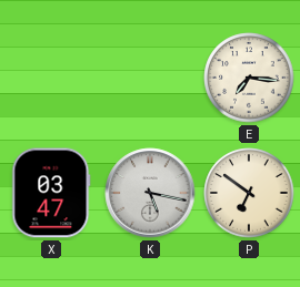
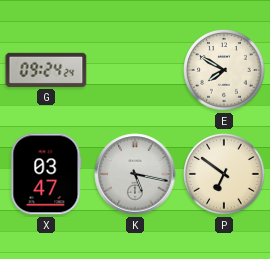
G: none -> 09:24
E: 7:16 -> 7:50
